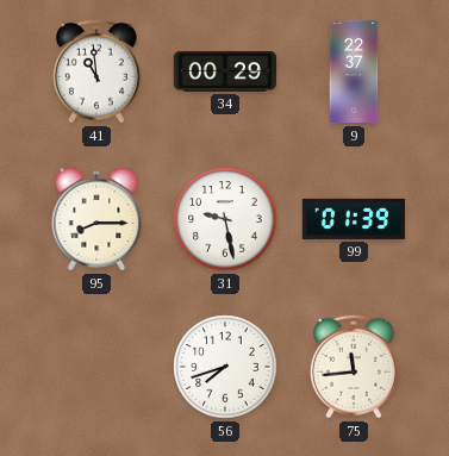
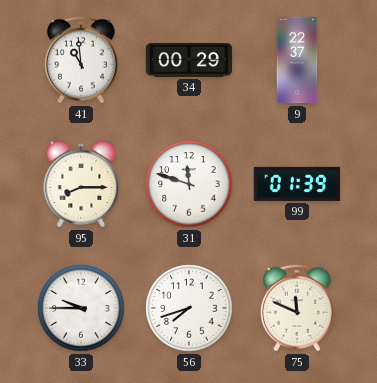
31: 9:28 -> 11:48
33: none -> 9:45
75: 11:44 -> 11:49
